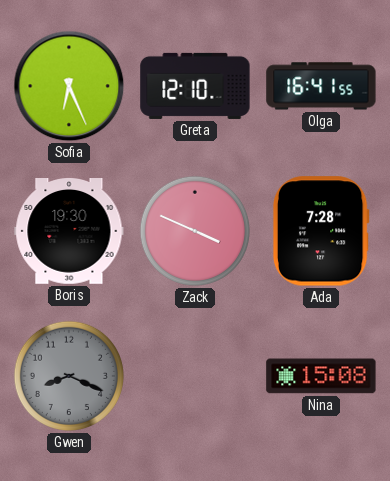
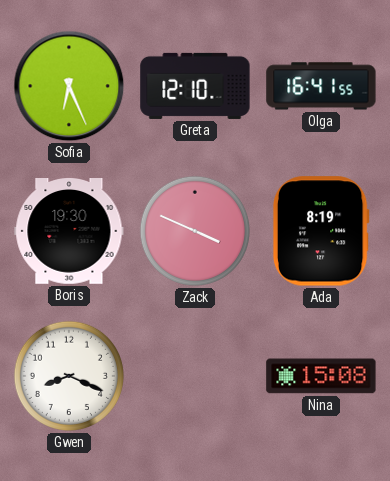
Ada: 7:28 -> 8:19
Gwen dial: grey -> white
